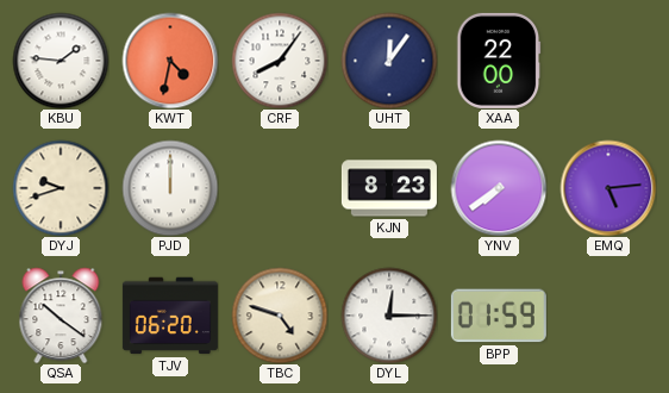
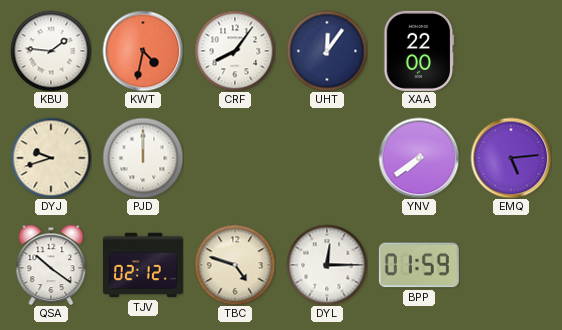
KJN: 8:23 -> none
TJV: 06:20 -> 02:12
